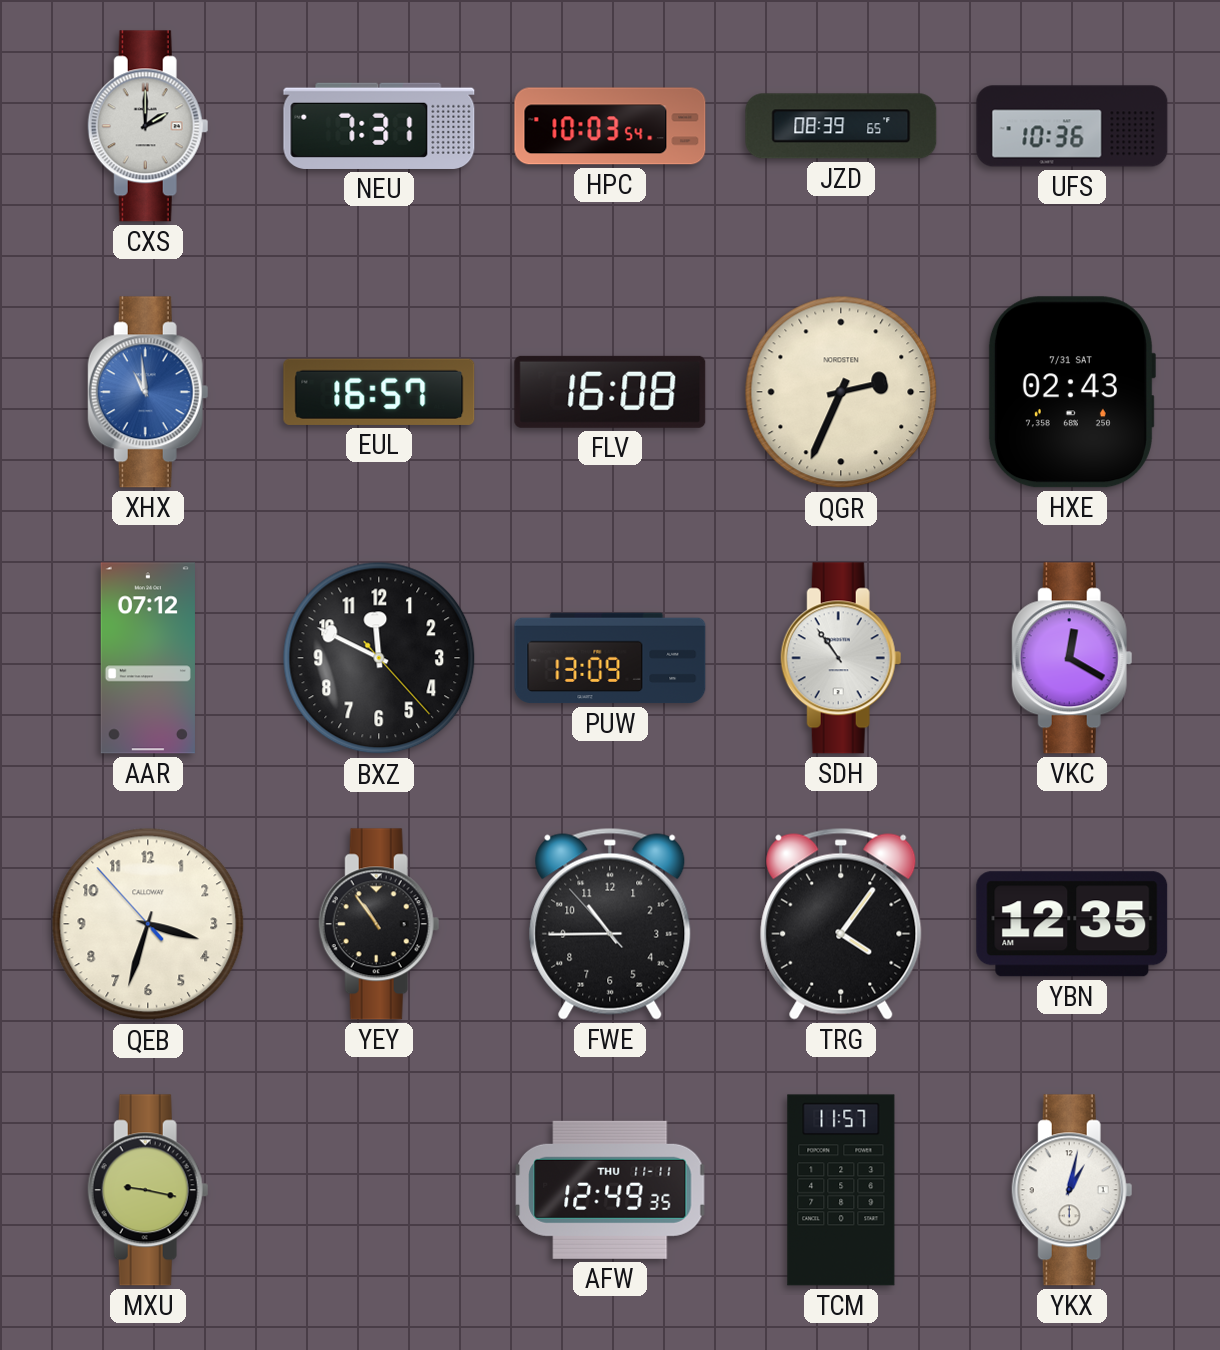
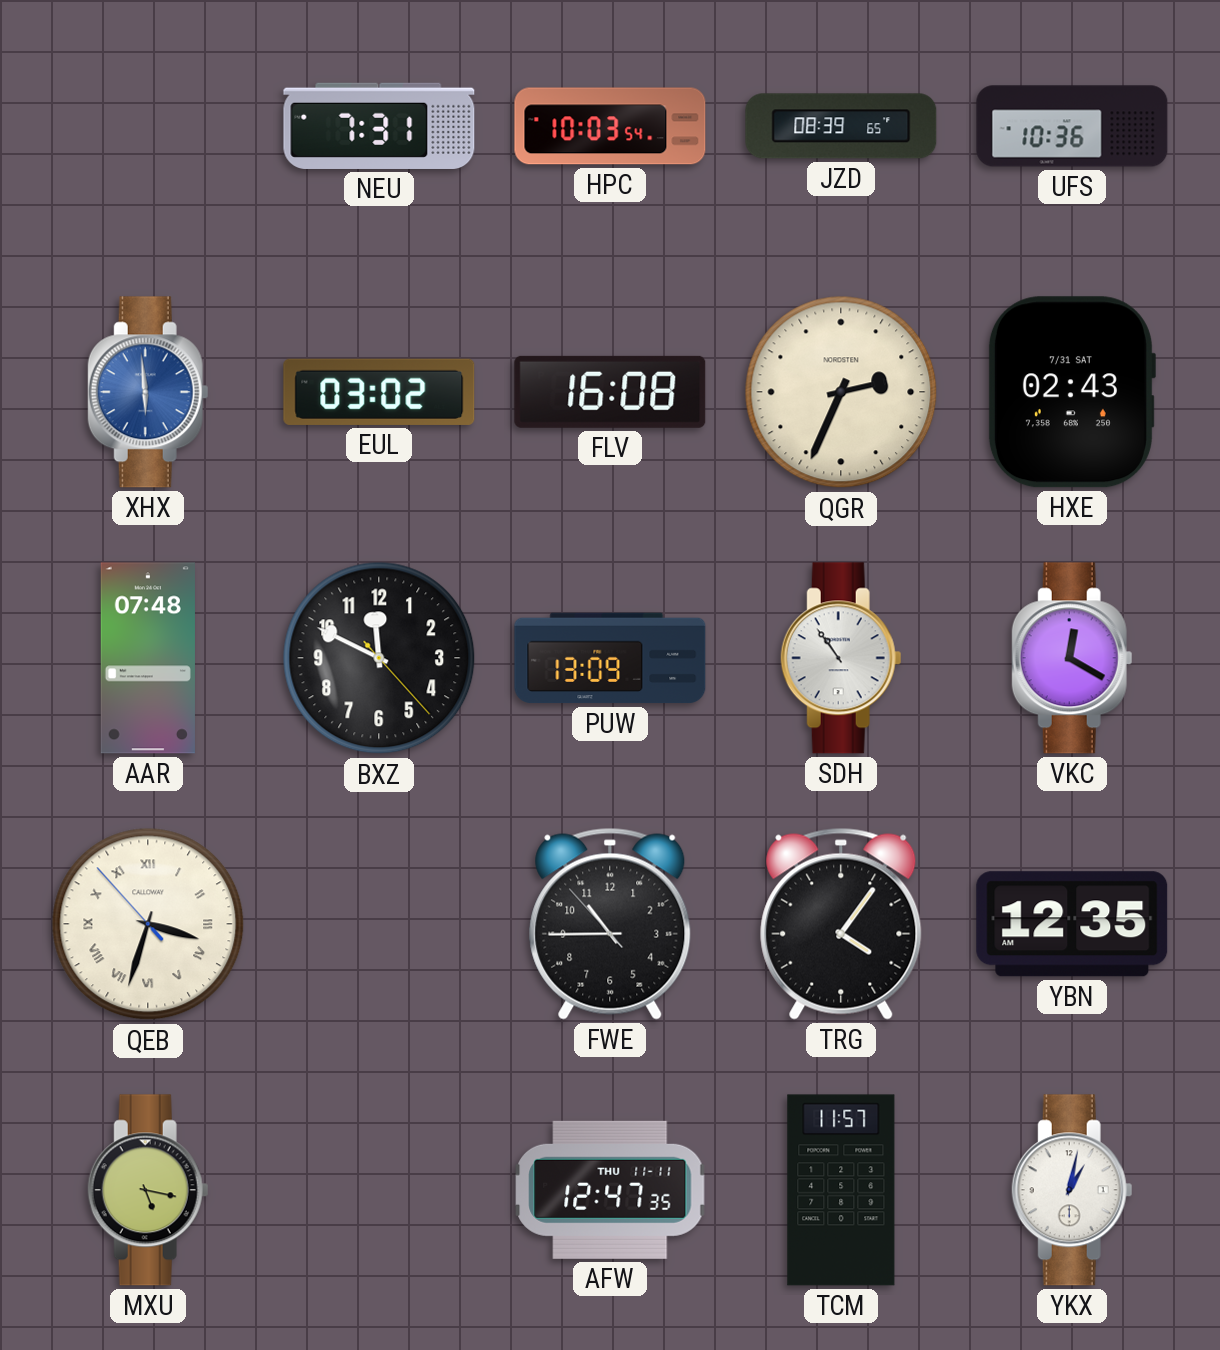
CXS: 2:00 -> none
XHX: 10:59 -> 5:59
EUL: 16:57 -> 03:02
AAR: 07:12 -> 07:48
QEB numerals: Arabic -> Roman
YEY: 10:54 -> none
MXU: 9:17 -> 5:17
AFW: 12:49 -> 12:47
